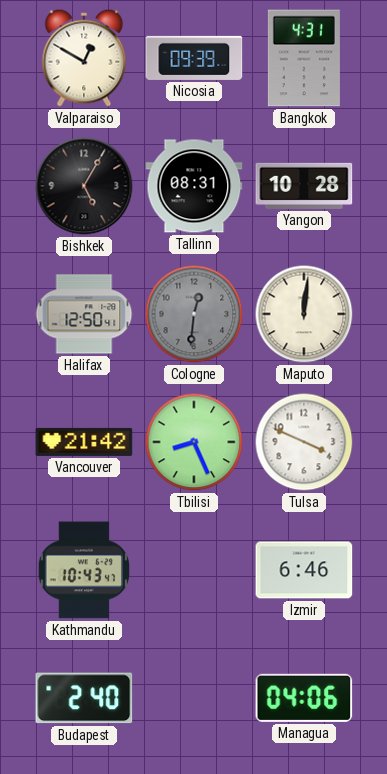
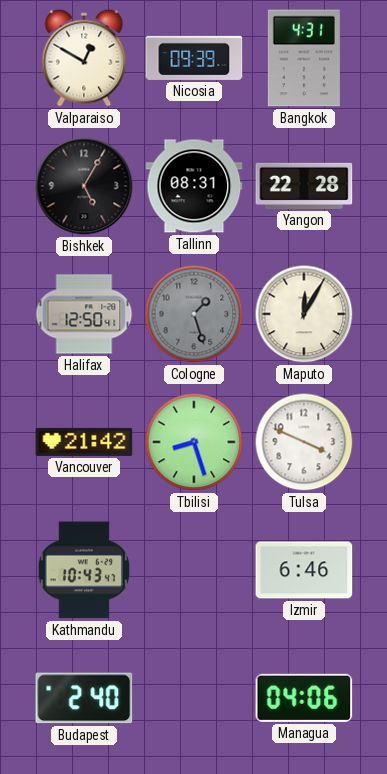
Yangon: 10:28 -> 22:28
Cologne: 12:31 -> 1:27
Maputo: 12:01 -> 12:05
Tbilisi: 8:26 -> 8:27
